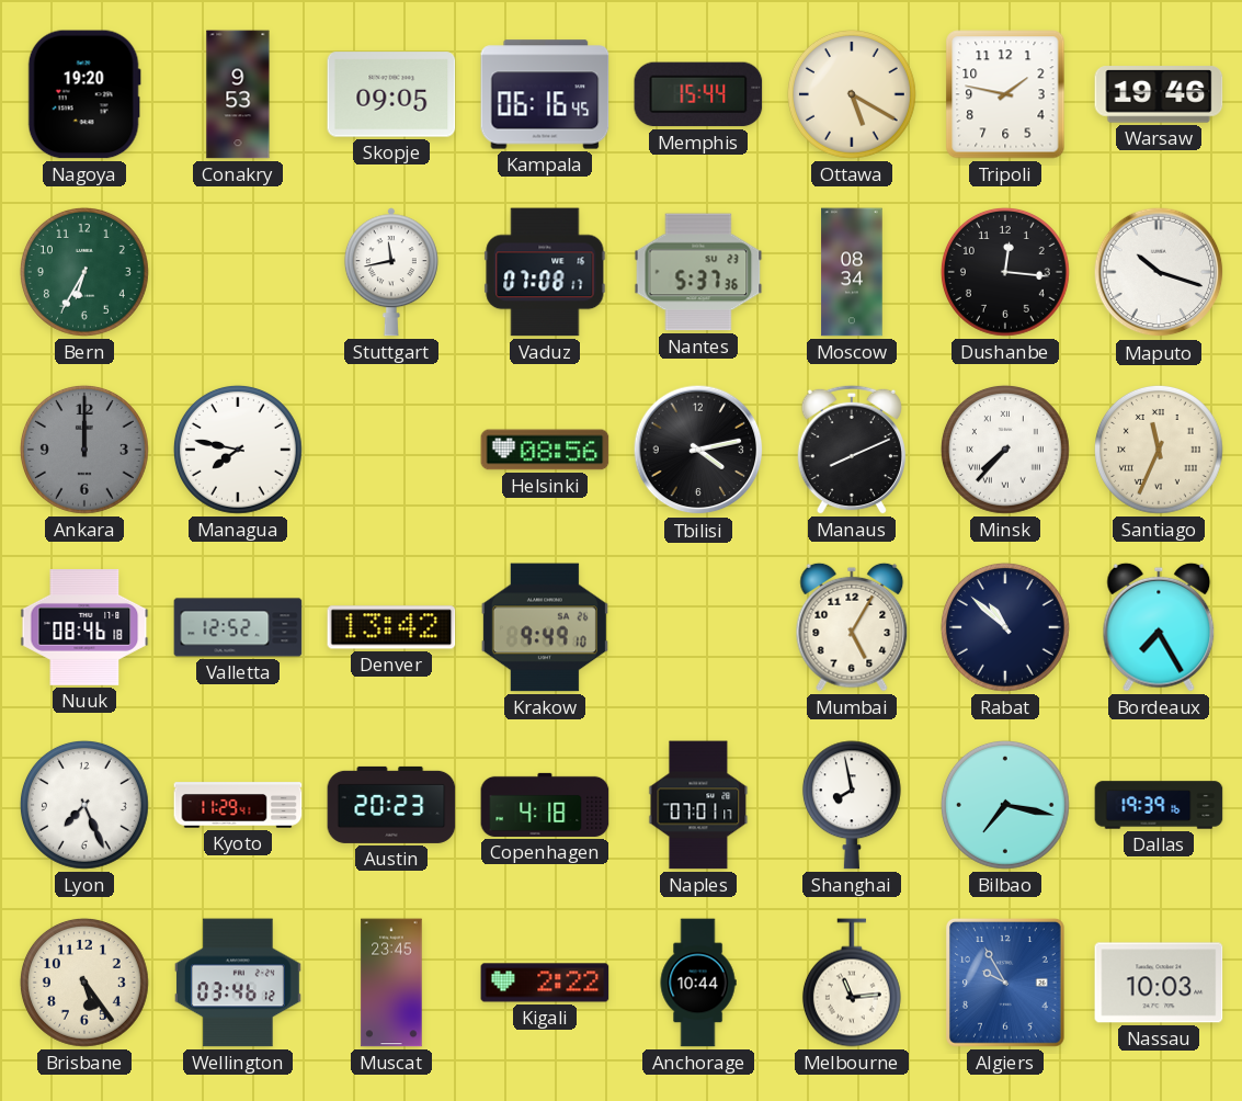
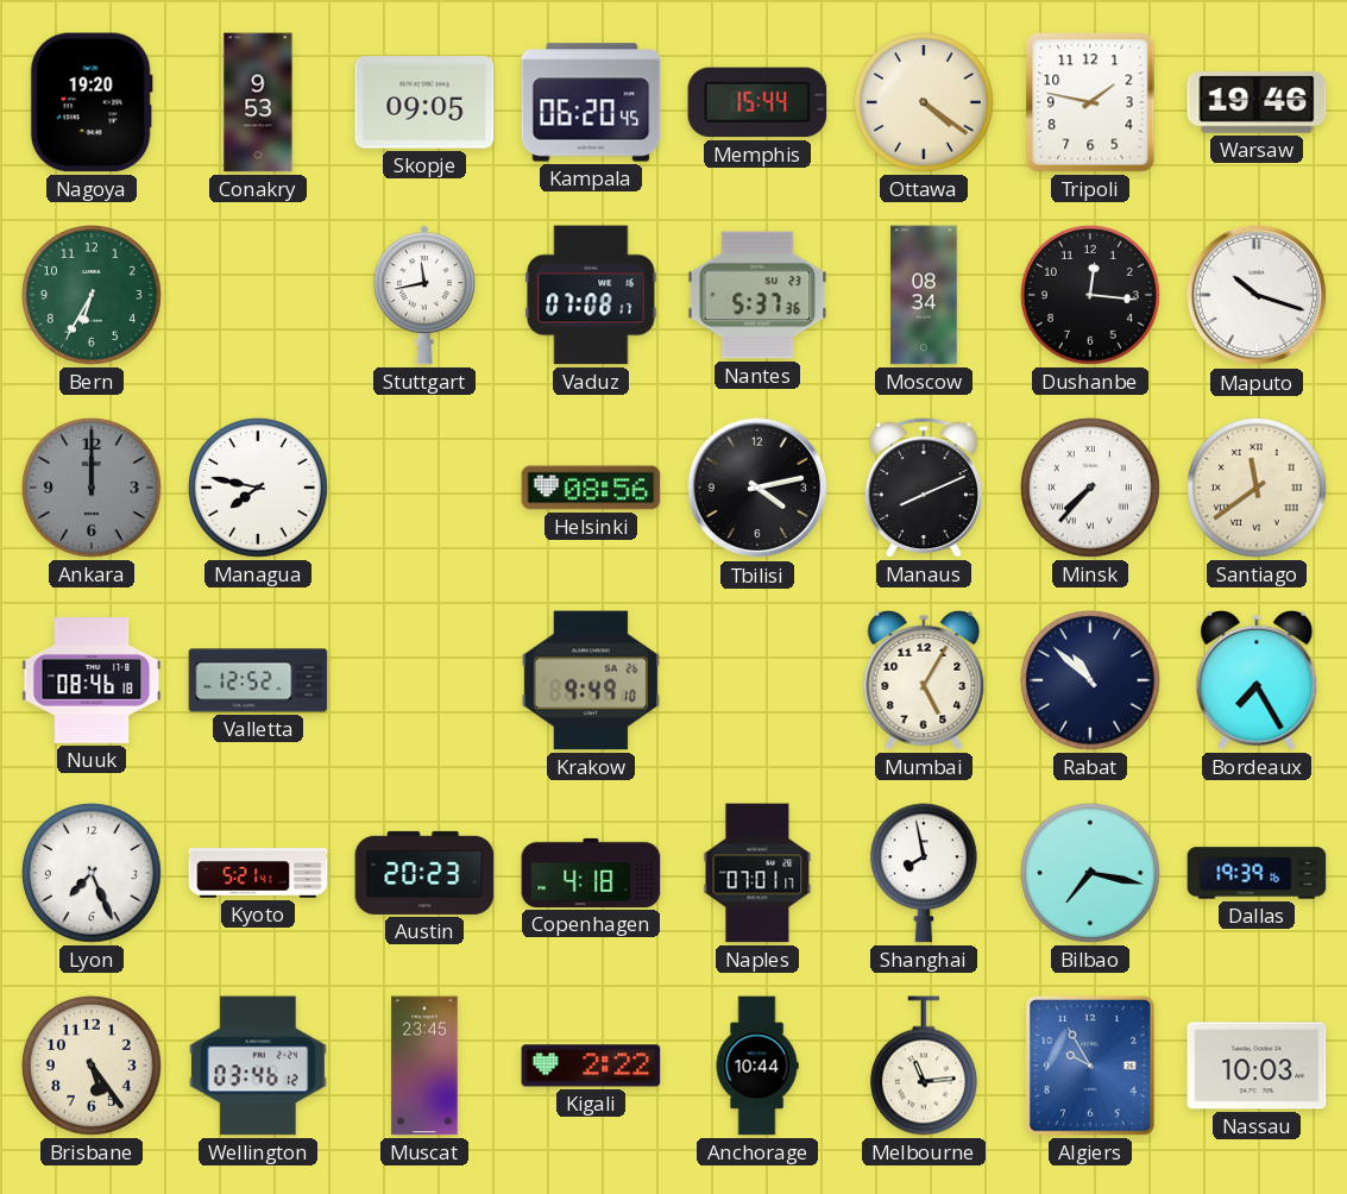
Kampala: 06:16 -> 06:20
Ottawa: 5:20 -> 4:21
Santiago: 11:34 -> 11:39
Denver: 13:42 -> none
Kyoto: 11:29 -> 5:21
